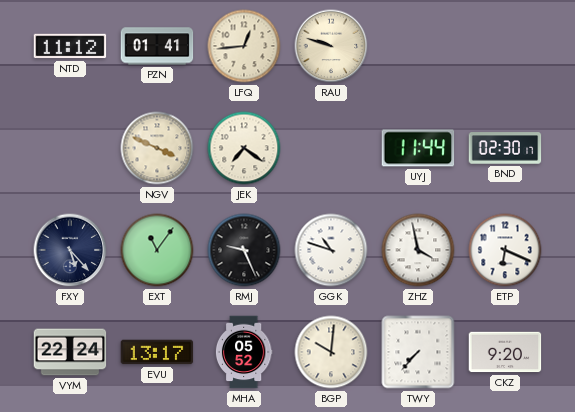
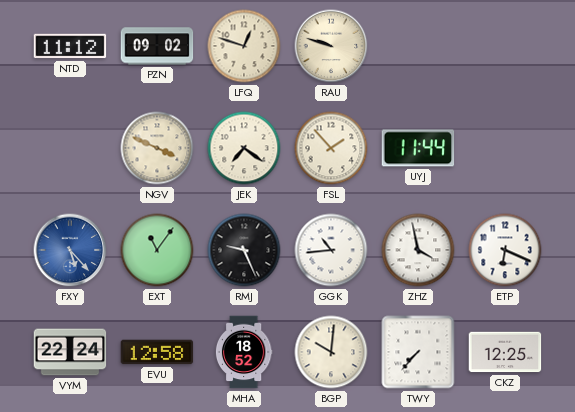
PZN: 01:41 -> 09:02
LFQ: 12:44 -> 12:48
FSL: none -> 1:53
BND: 02:30 -> none
FXY dial: navy -> blue
GGK: 10:48 -> 10:44
EVU: 13:17 -> 12:58
MHA: 05:52 -> 18:52
CKZ: 9:20 -> 12:25
